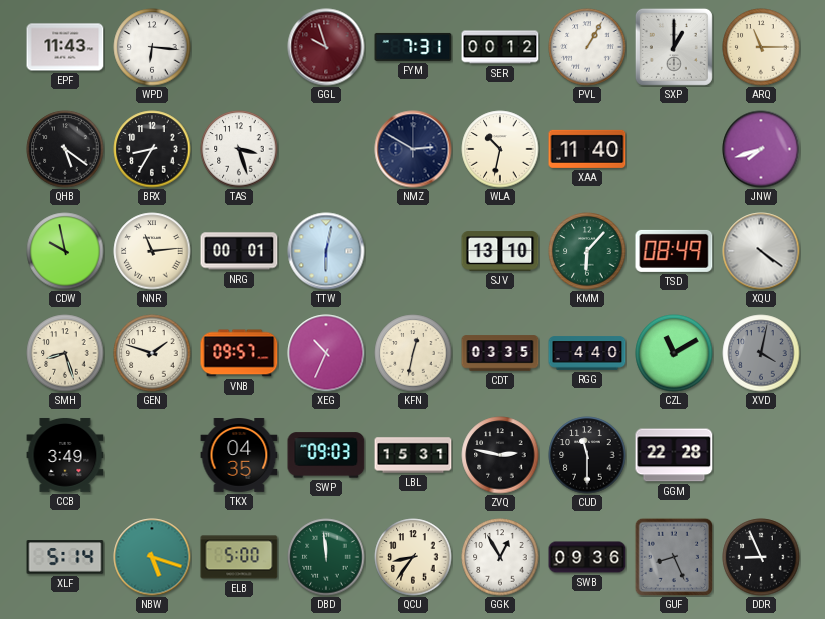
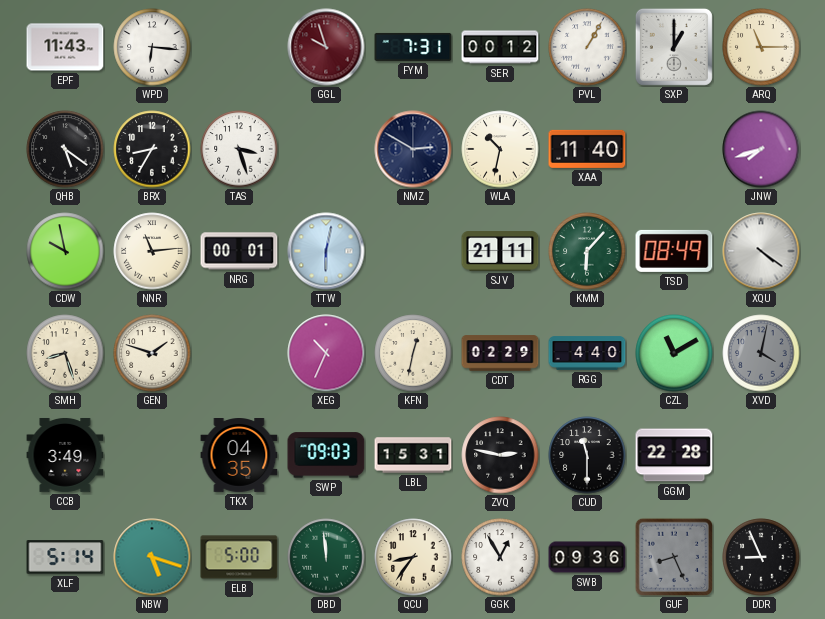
SJV: 13:10 -> 21:11
VNB: 09:57 -> none
CDT: 03:35 -> 02:29
